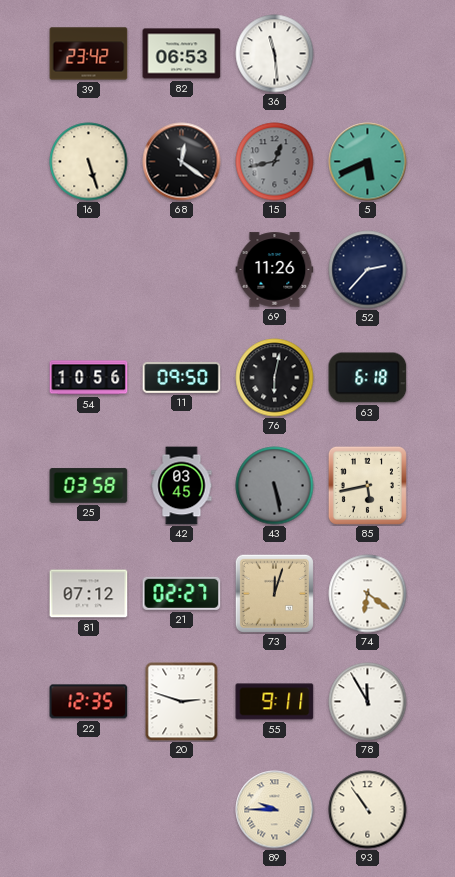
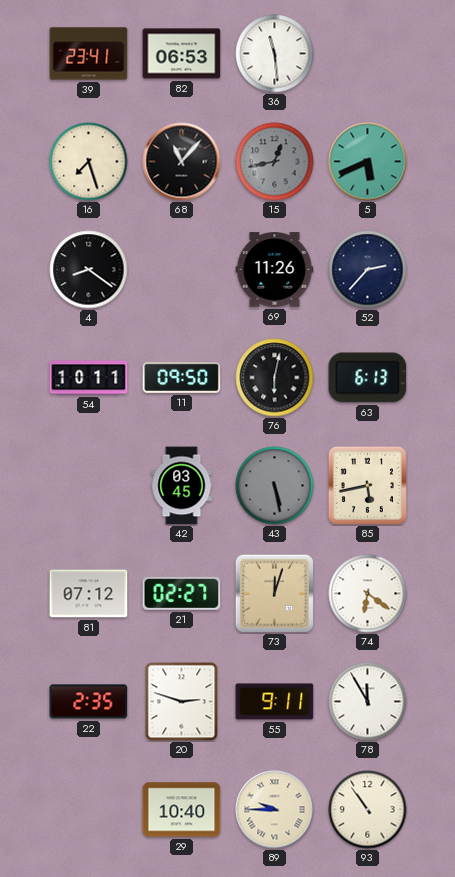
39: 23:42 -> 23:41
16: 5:27 -> 7:27
68: 12:21 -> 11:07
4: none -> 8:21
54: 10:56 -> 10:11
63: 6:18 -> 6:13
25: 03:58 -> none
22: 12:35 -> 2:35
29: none -> 10:40
